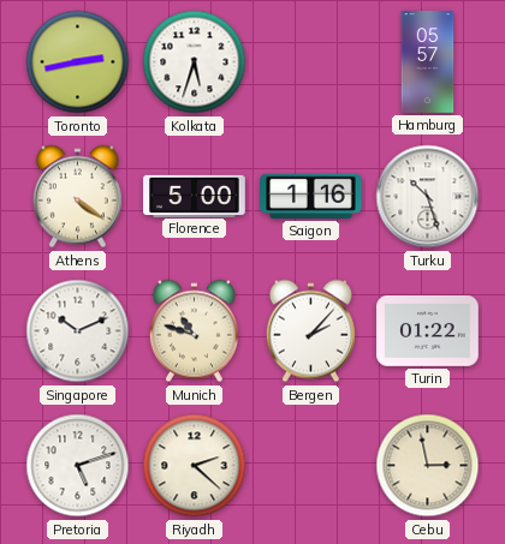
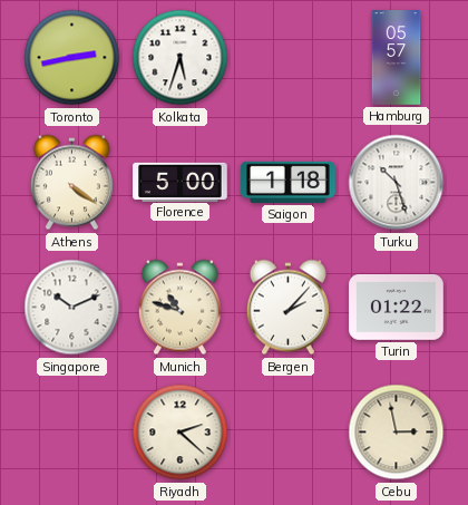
Saigon: 1:16 -> 1:18
Pretoria: 5:12 -> none
